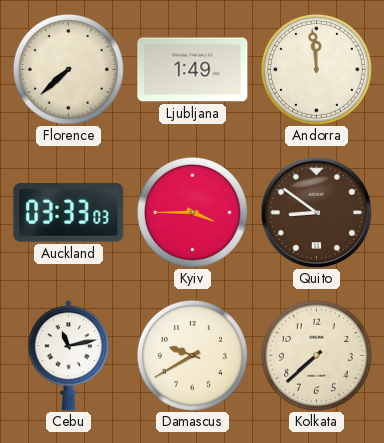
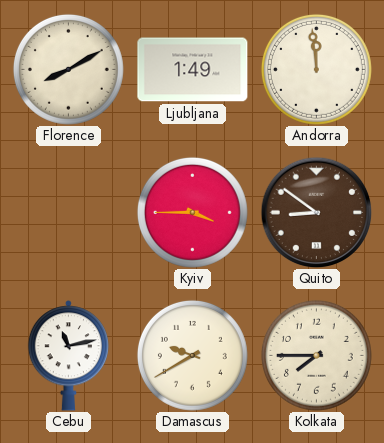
Florence: 7:38 -> 8:10
Auckland: 03:33 -> none
Kolkata: 7:38 -> 7:45
